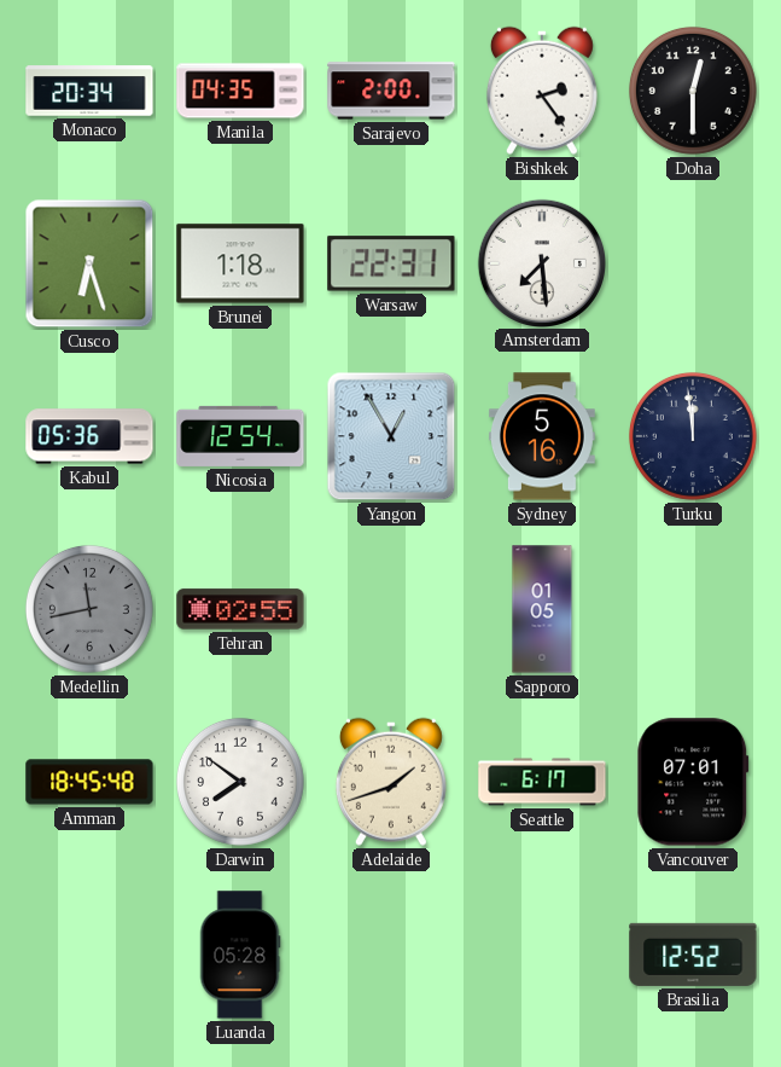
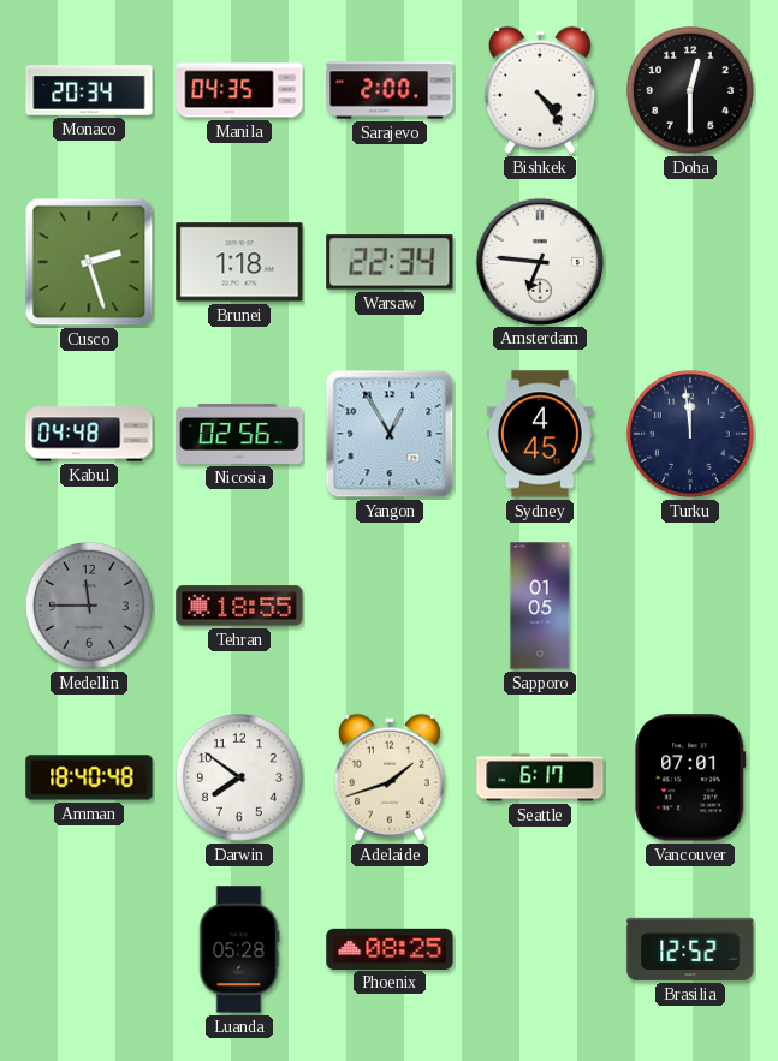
Bishkek: 2:24 -> 4:24
Cusco: 6:27 -> 2:27
Warsaw: 22:31 -> 22:34
Amsterdam: 7:29 -> 6:46
Kabul: 05:36 -> 04:48
Nicosia: 12:54 -> 02:56
Sydney: 5:16 -> 4:45
Medellin: 11:43 -> 11:45
Tehran: 02:55 -> 18:55
Amman: 18:45 -> 18:40
Phoenix: none -> 08:25
